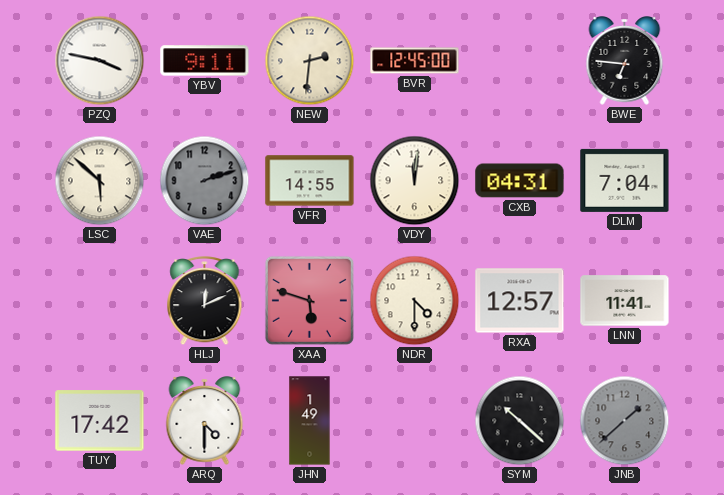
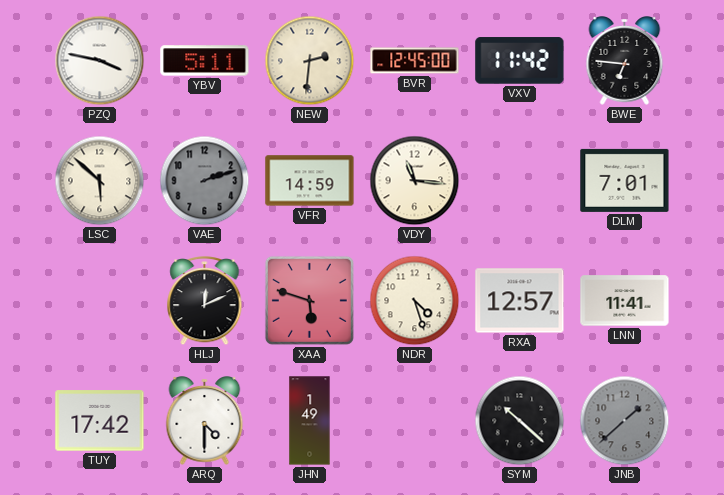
YBV: 9:11 -> 5:11
VXV: none -> 11:42
VFR: 14:55 -> 14:59
VDY: 12:01 -> 11:16
CXB: 04:31 -> none
DLM: 7:04 -> 7:01
NDR: 4:30 -> 4:27
